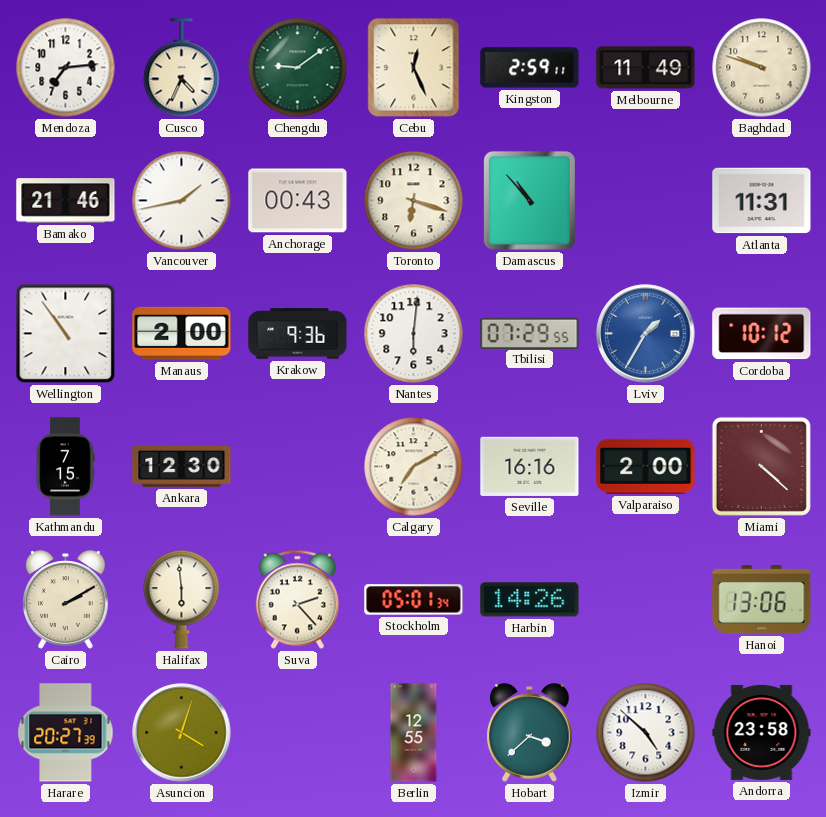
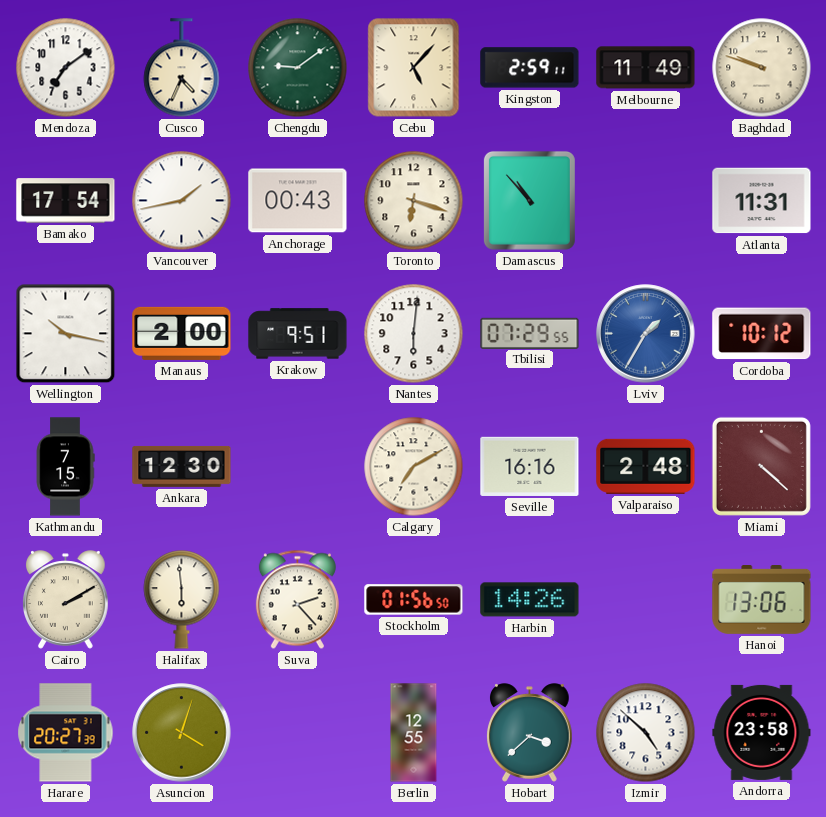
Mendoza: 7:14 -> 7:09
Cebu: 12:26 -> 5:07
Bamako: 21:46 -> 17:54
Wellington: 10:54 -> 10:17
Krakow: 9:36 -> 9:51
Valparaiso: 2:00 -> 2:48
Stockholm: 05:01 -> 01:56
